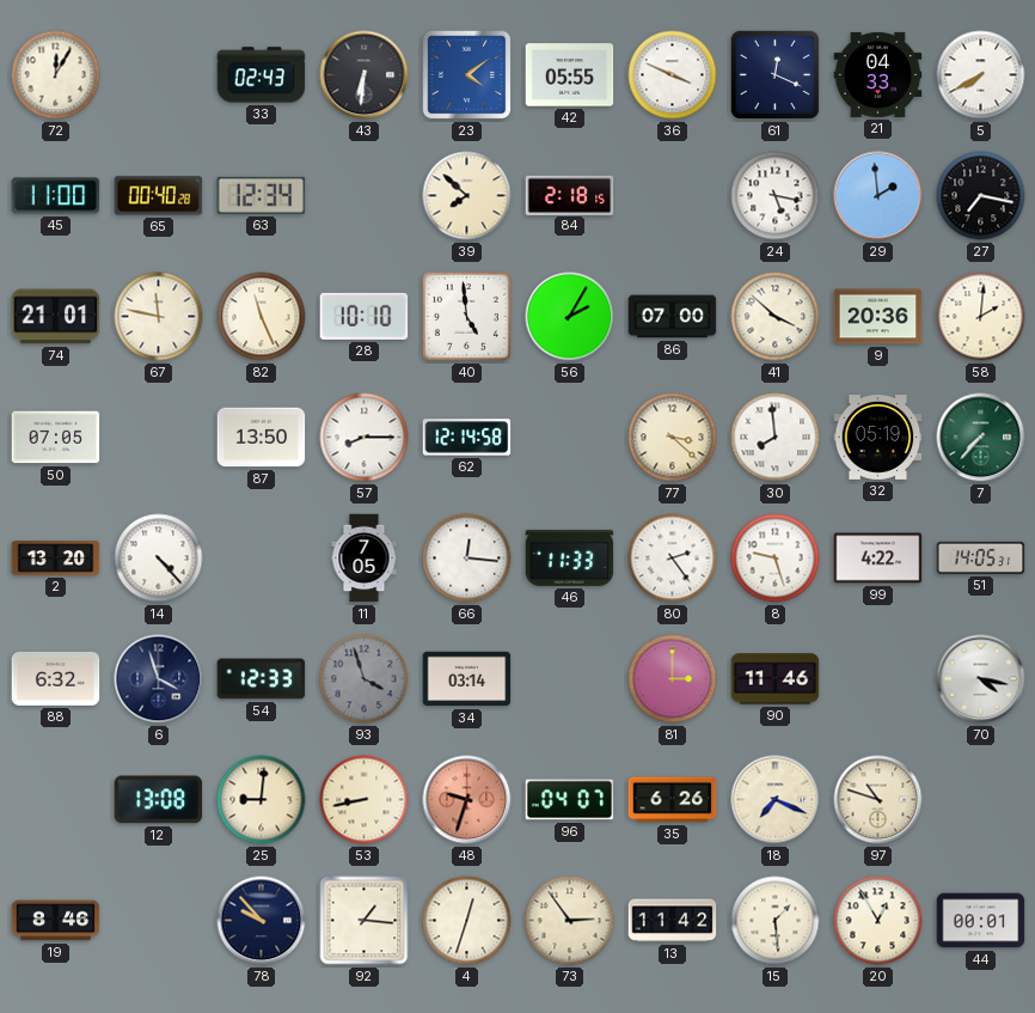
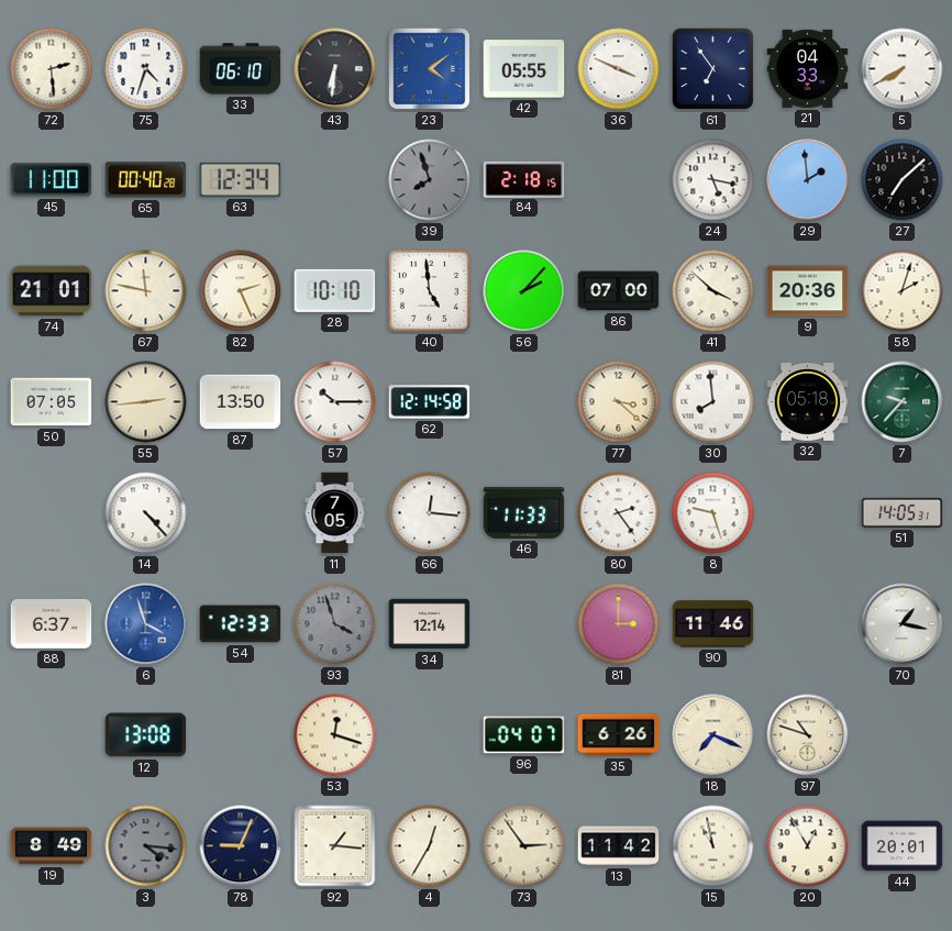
72: 12:05 -> 2:29
75: none -> 4:33
33: 02:43 -> 06:10
61: 12:19 -> 6:54
39: 7:52 -> 7:57
39 dial: cream -> grey
27: 7:17 -> 7:08
82: 11:26 -> 2:26
56: 2:05 -> 2:07
58: 2:01 -> 2:03
55: none -> 2:44
57: 8:15 -> 10:15
32: 05:19 -> 05:18
7: 7:37 -> 9:37
2: 13:20 -> none
99: 4:22 -> none
88: 6:32 -> 6:37
6 dial: navy -> blue
34: 03:14 -> 12:14
70: 4:17 -> 1:17
25: 9:01 -> none
53: 8:43 -> 12:18
48: 9:33 -> none
19: 8:46 -> 8:49
3: none -> 4:16
78: 9:53 -> 9:04
4: 12:33 -> 12:35
15: 1:29 -> 10:58
44: 00:01 -> 20:01
